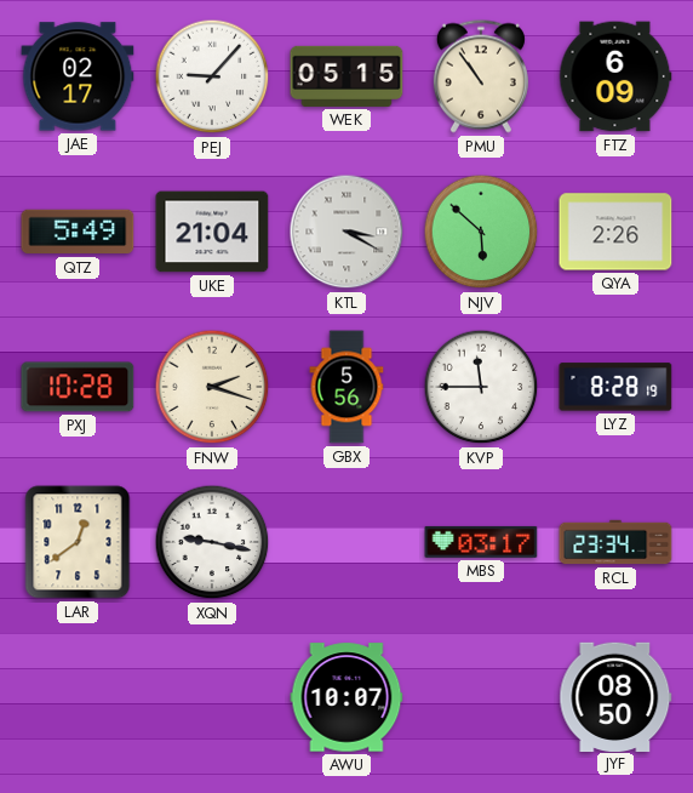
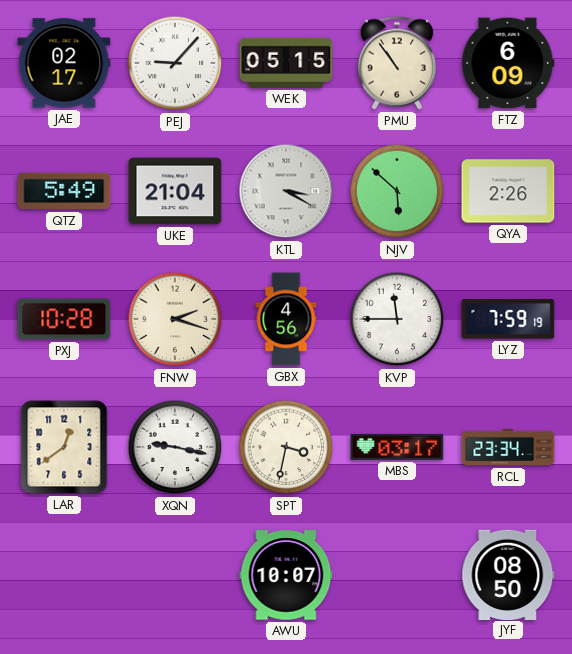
GBX: 5:56 -> 4:56
LYZ: 8:28 -> 7:59
SPT: none -> 3:32
